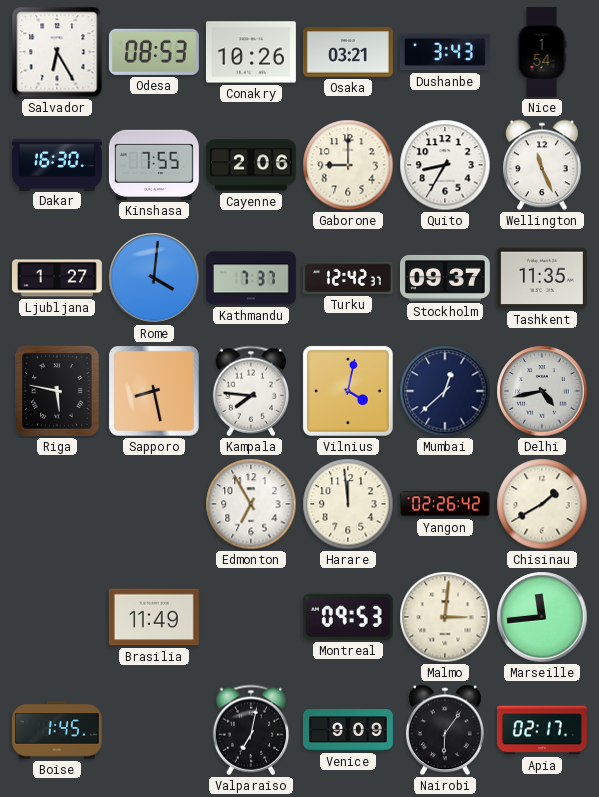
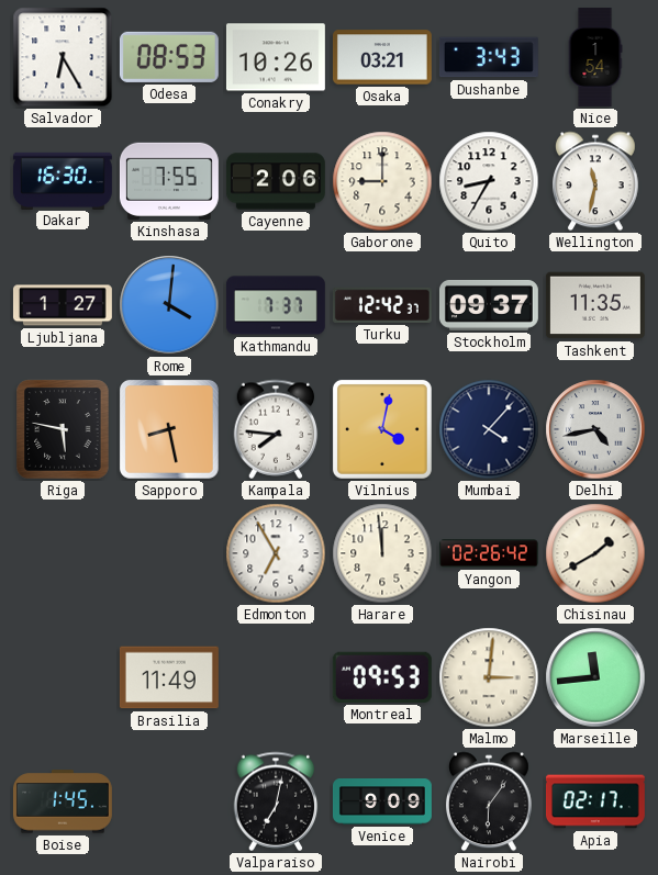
Wellington: 11:26 -> 11:32
Mumbai: 12:38 -> 4:07
